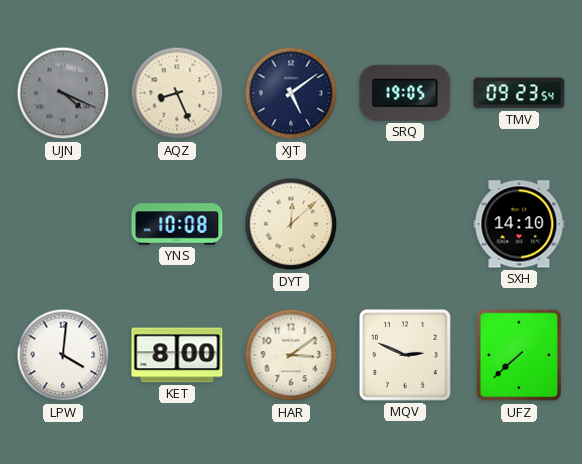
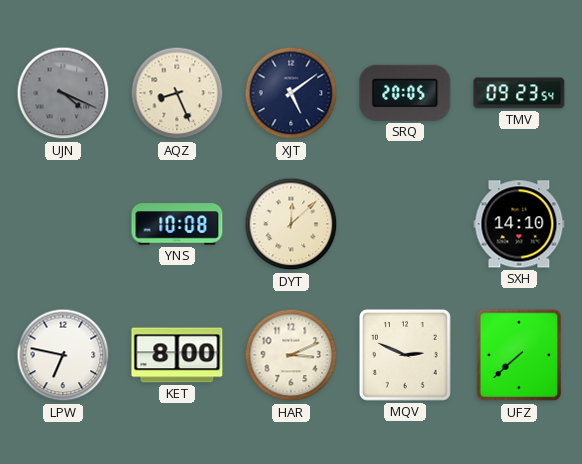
SRQ: 19:05 -> 20:05
LPW: 4:01 -> 6:47
HAR: 3:09 -> 3:11
